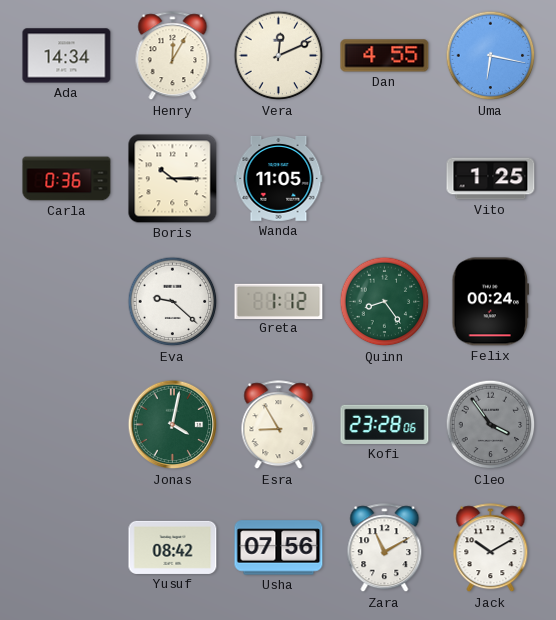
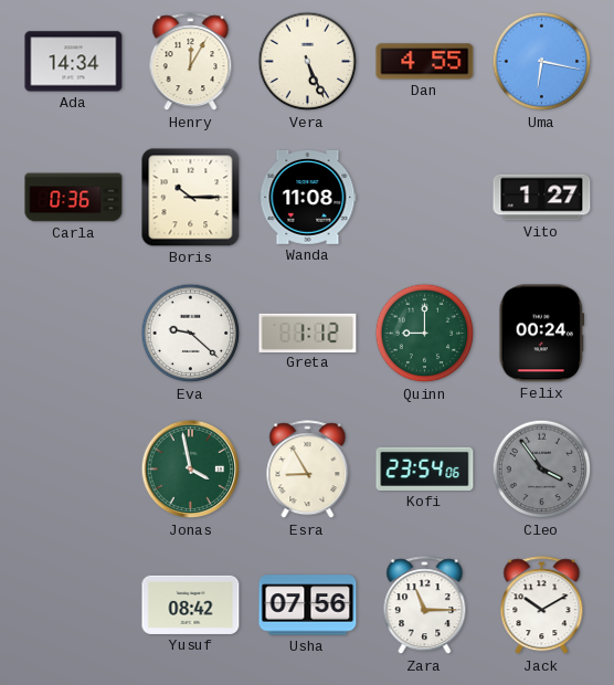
Vera: 12:11 -> 5:26
Wanda: 11:05 -> 11:08
Vito: 1:25 -> 1:27
Quinn: 8:24 -> 9:00
Jonas: 4:02 -> 3:58
Kofi: 23:28 -> 23:54
Zara: 11:10 -> 11:15
